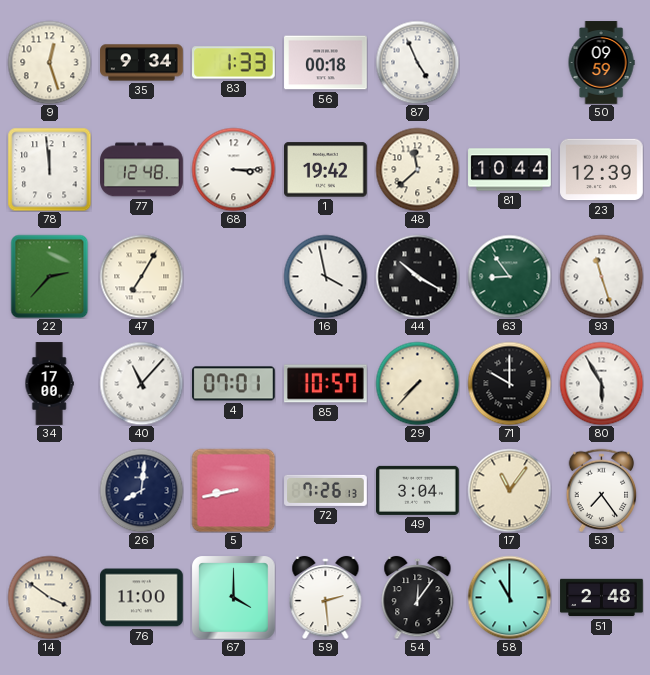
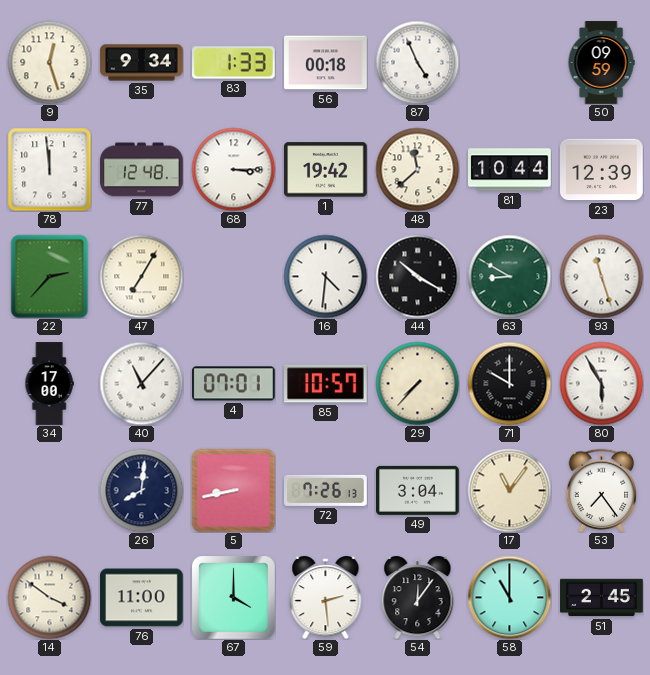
16: 3:58 -> 4:31
63: 8:54 -> 8:50
51: 2:48 -> 2:45
